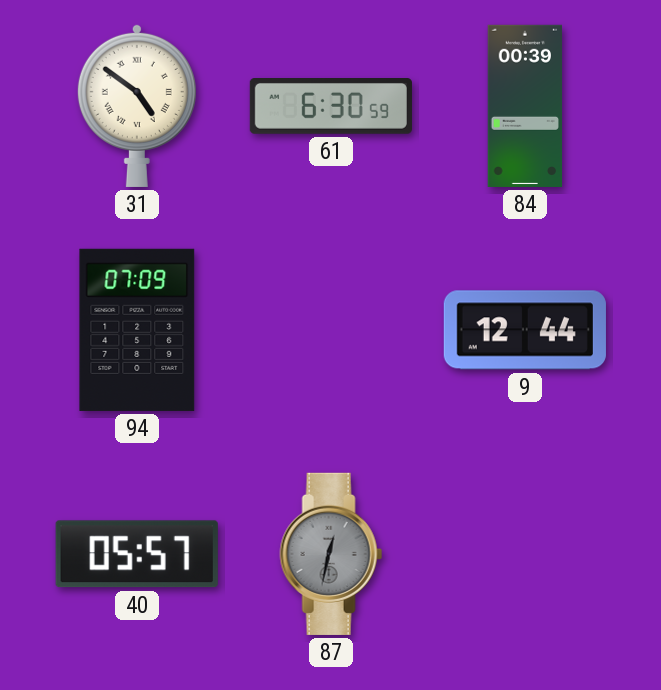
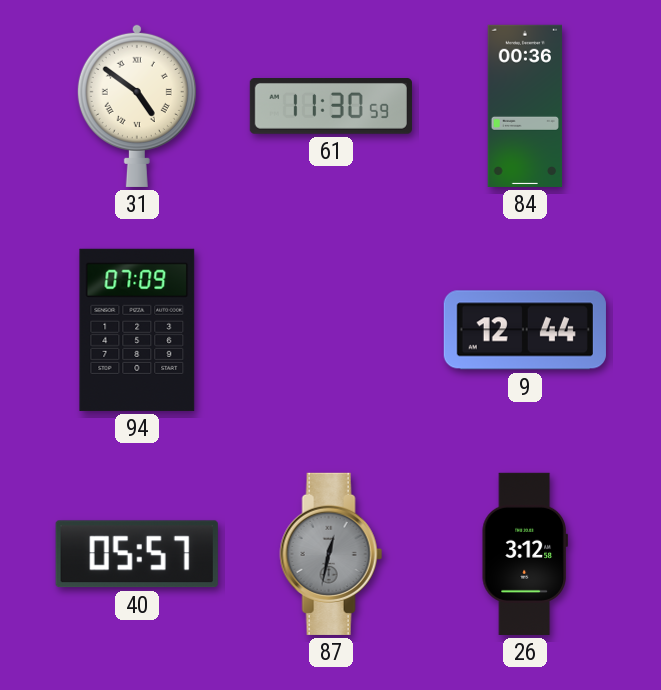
61: 6:30 -> 11:30
84: 00:39 -> 00:36
26: none -> 3:12
